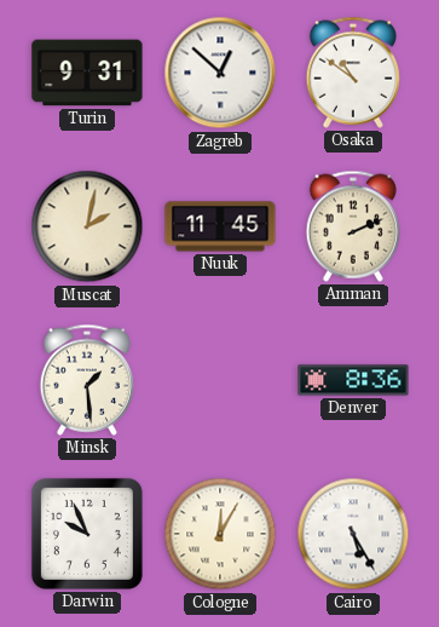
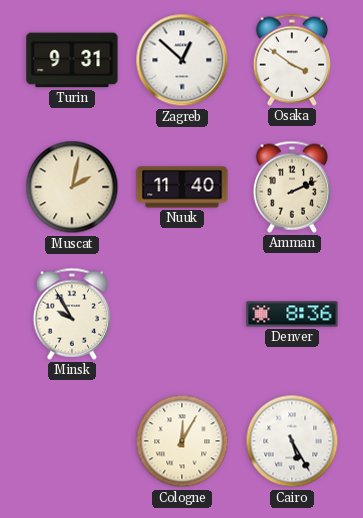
Osaka: 10:51 -> 3:51
Nuuk: 11:45 -> 11:40
Minsk: 1:29 -> 9:55
Darwin: 9:56 -> none
